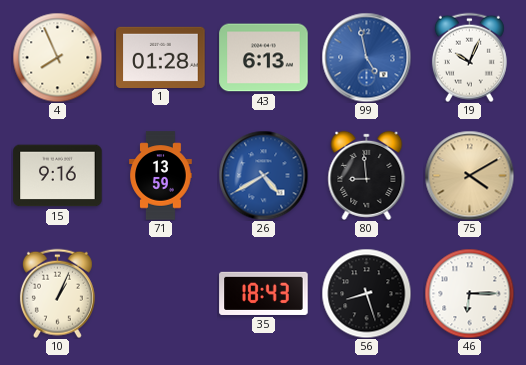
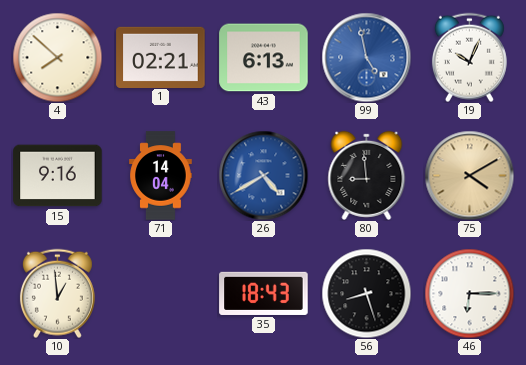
4: 7:56 -> 7:52
1: 01:28 -> 02:21
71: 13:59 -> 14:04
10: 1:04 -> 12:59
